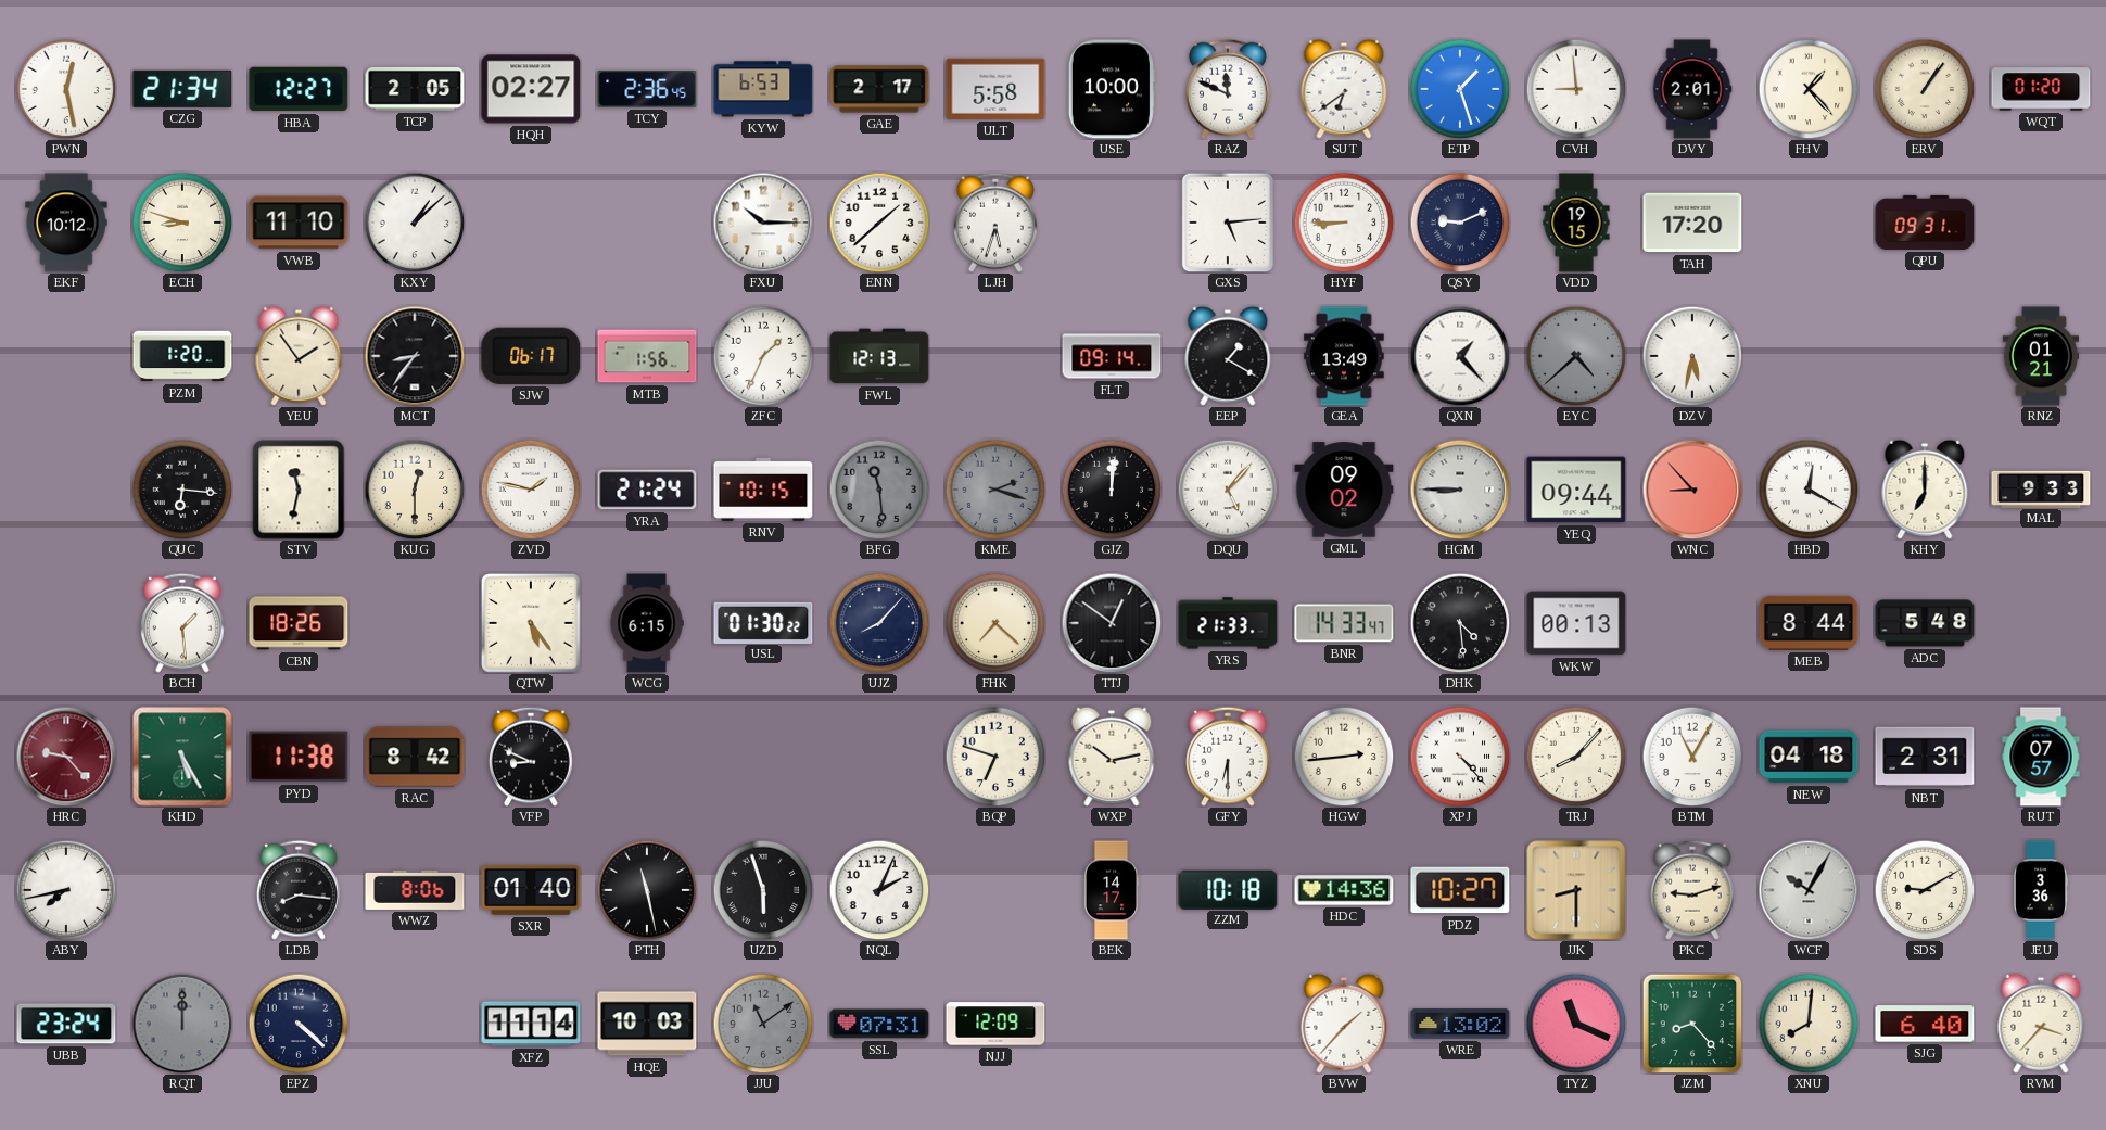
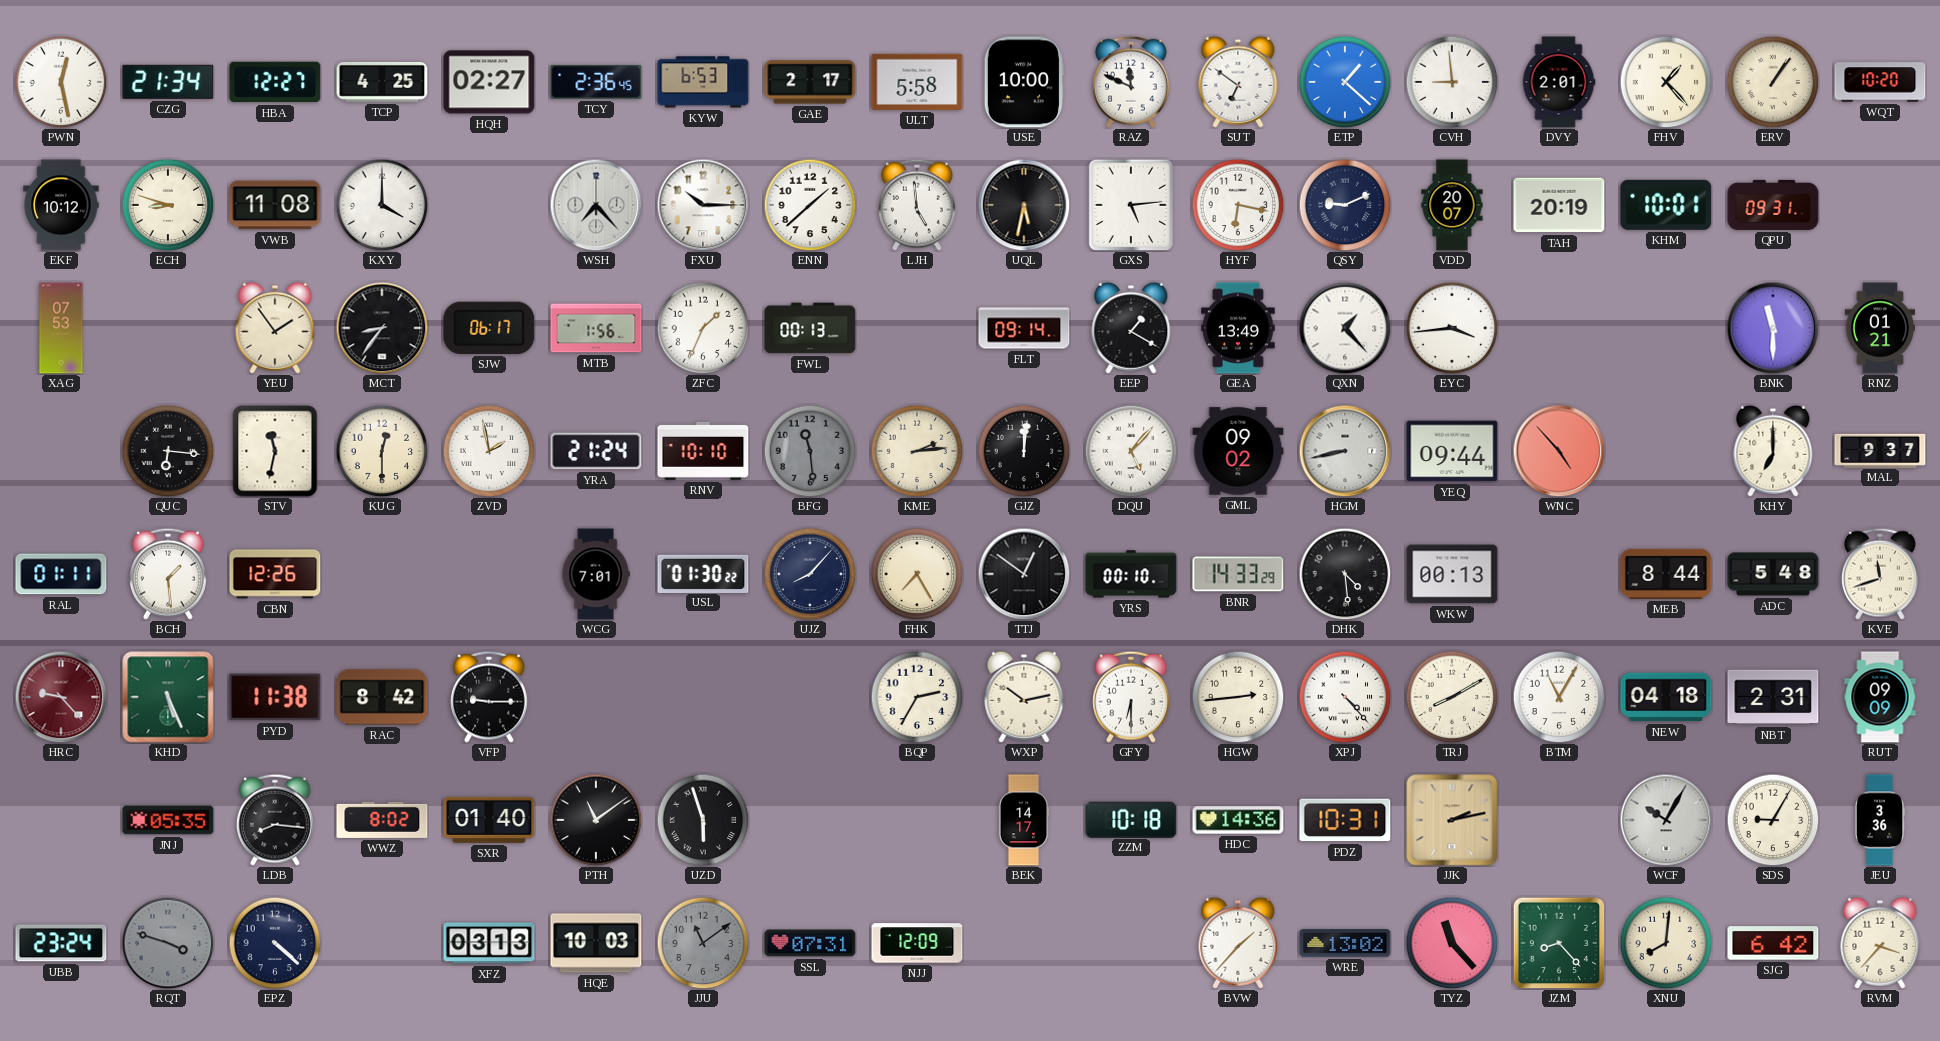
TCP: 2:05 -> 4:25
SUT: 6:39 -> 6:51
ETP: 1:27 -> 1:22
WQT: 01:20 -> 10:20
VWB: 11:10 -> 11:08
KXY: 1:08 -> 4:00
WSH: none -> 7:23
LJH: 5:33 -> 4:59
UQL: none -> 5:32
HYF: 8:45 -> 6:17
VDD: 19:15 -> 20:07
TAH: 17:20 -> 20:19
KHM: none -> 10:01
XAG: none -> 07:53
PZM: 1:20 -> none
FWL: 12:13 -> 00:13
EYC: 4:38 -> 3:44
EYC dial: grey -> white
DZV: 5:32 -> none
BNK: none -> 11:30
ZVD: 1:47 -> 1:58
RNV: 10:15 -> 10:10
KME: 2:18 -> 2:14
KME dial: grey -> cream
HGM: 8:45 -> 8:43
WNC: 8:53 -> 4:53
HBD: 12:20 -> none
MAL: 9:33 -> 9:37
RAL: none -> 01:11
CBN: 18:26 -> 12:26
QTW: 5:24 -> none
WCG: 6:15 -> 7:01
FHK: 7:22 -> 7:25
YRS: 21:33 -> 00:10
BNR: 14:33:47 -> 14:33:29
KVE: none -> 11:42
KHD: 5:25 -> 5:26
VFP: 8:49 -> 9:15
BQP: 6:48 -> 2:35
TRJ: 8:07 -> 8:10
RUT: 07:57 -> 09:09
ABY: 7:43 -> none
JNJ: none -> 05:35
WWZ: 8:06 -> 8:02
PTH: 11:28 -> 11:09
NQL: 2:04 -> none
PDZ: 10:27 -> 10:31
JJK: 8:30 -> 2:13
PKC: 9:12 -> none
SDS: 9:10 -> 9:05
RQT: 12:00 -> 3:48
XFZ: 11:14 -> 03:13
TYZ: 11:19 -> 11:23
SJG: 6:40 -> 6:42
